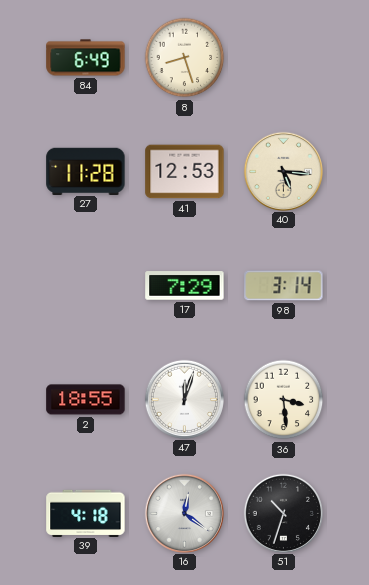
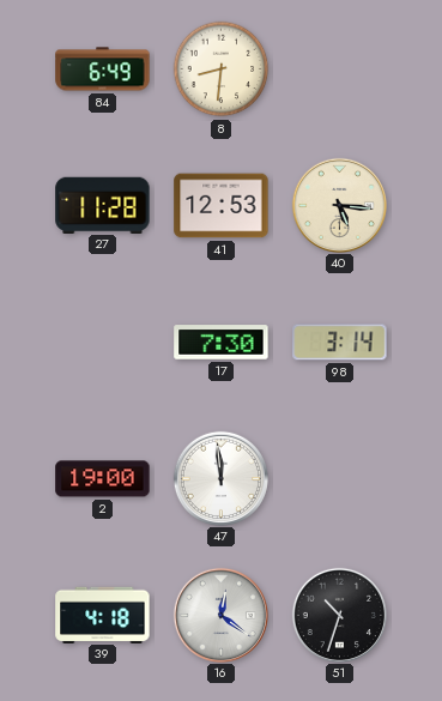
8: 8:27 -> 8:31
17: 7:29 -> 7:30
2: 18:55 -> 19:00
47: 12:03 -> 11:59
36: 3:29 -> none
